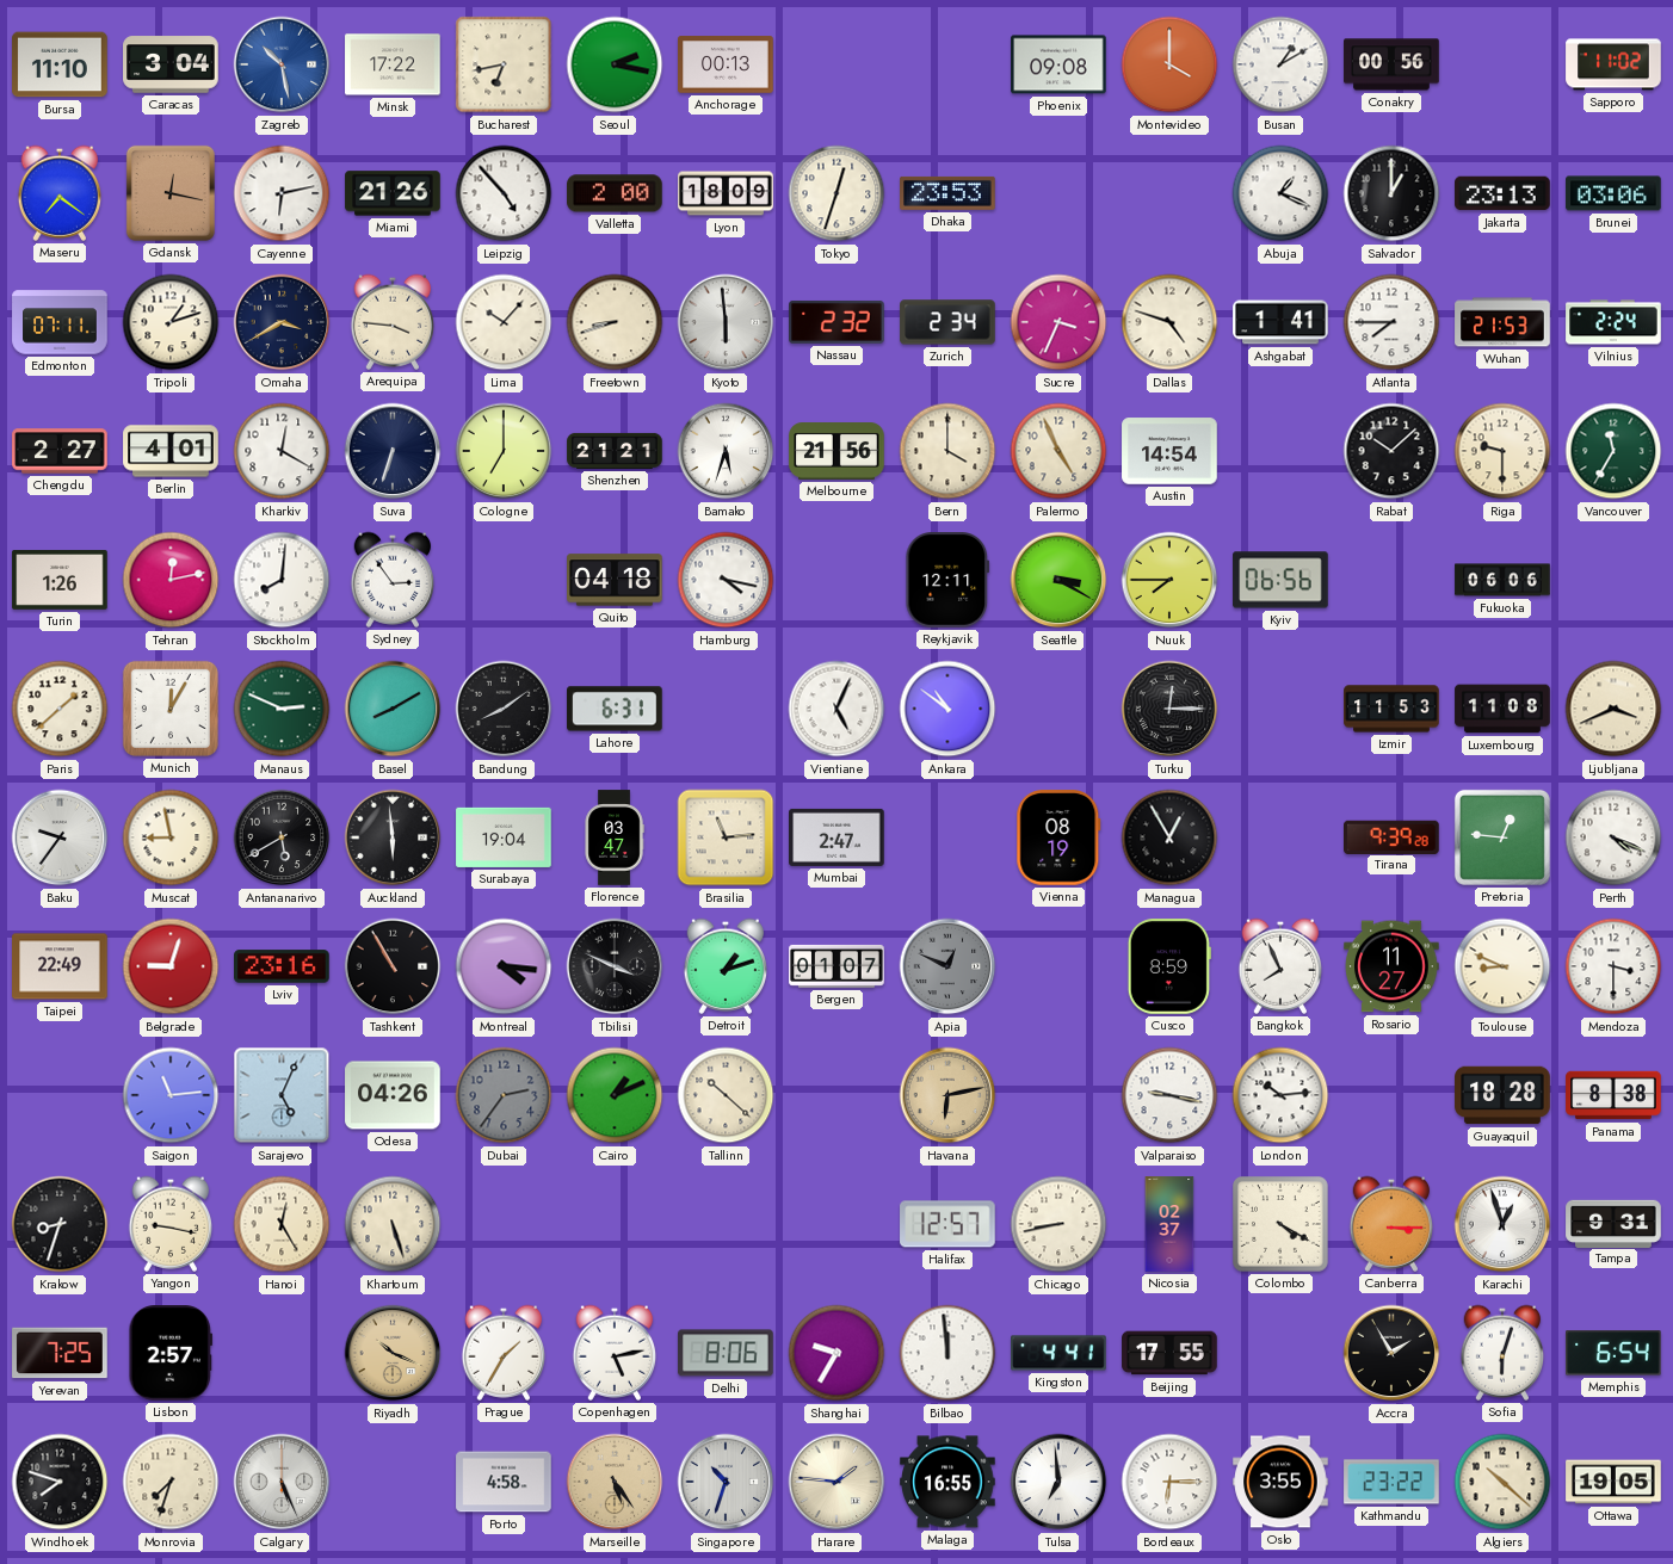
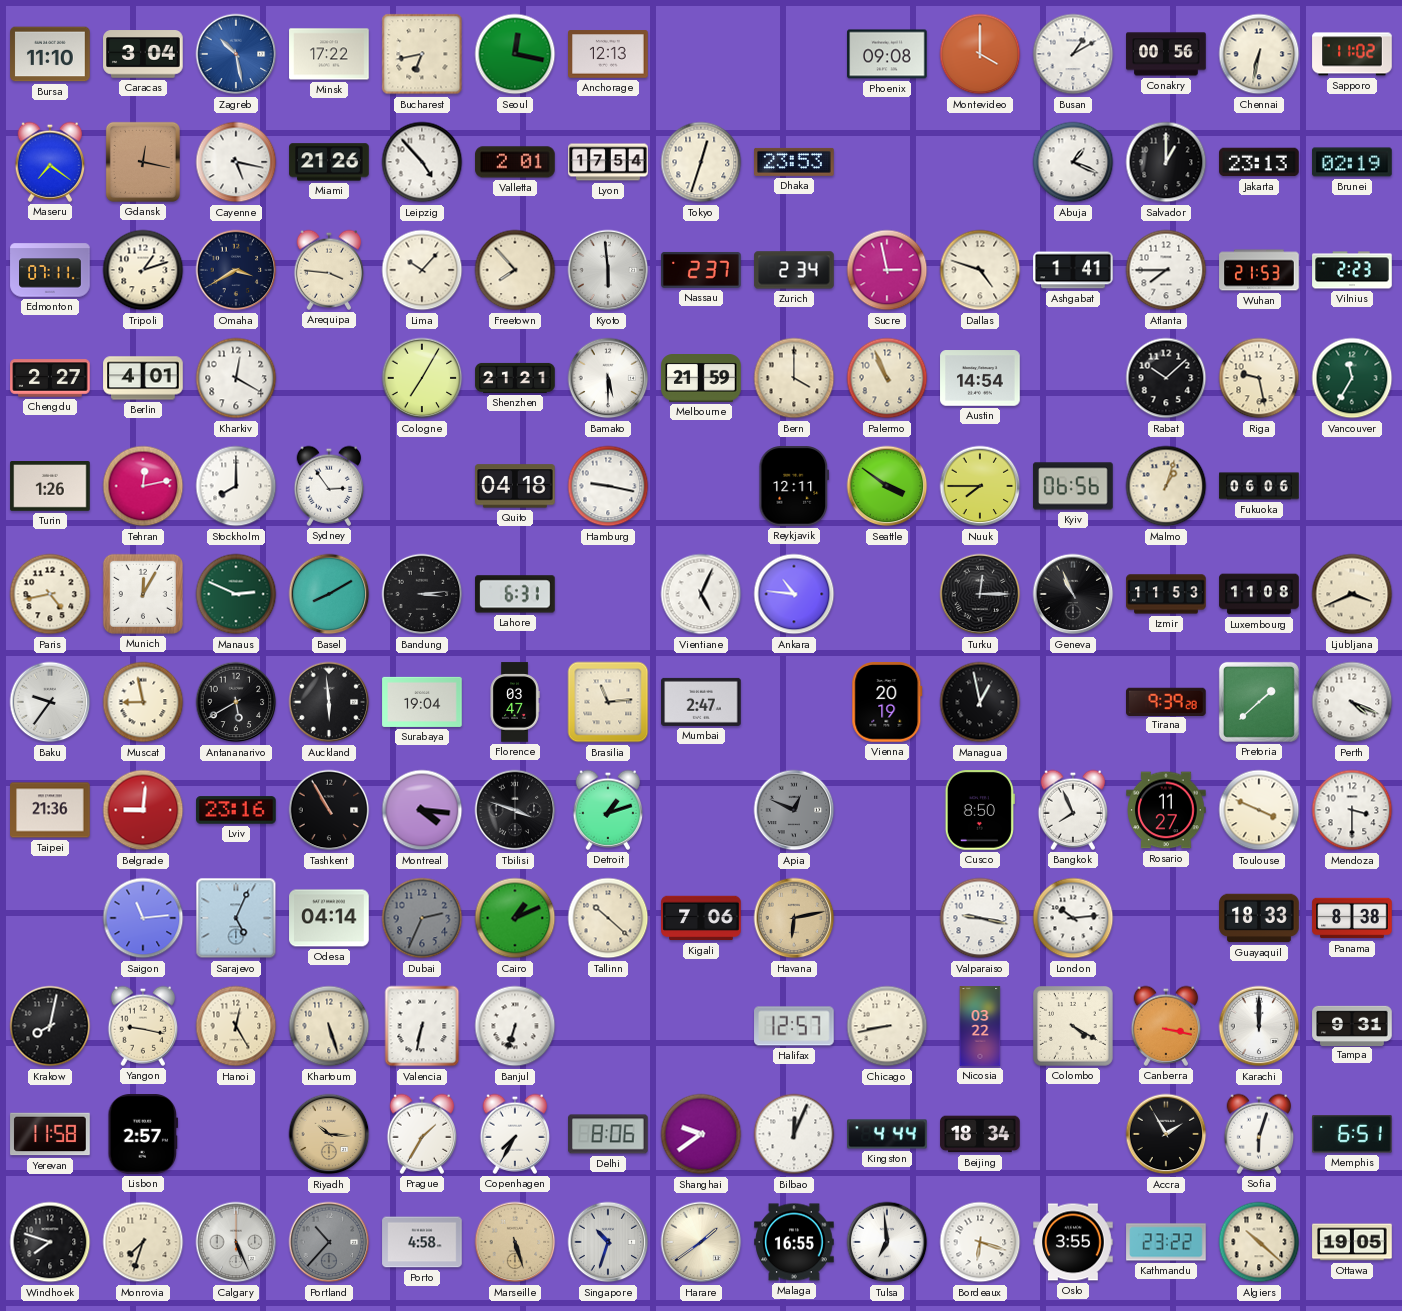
Seoul: 2:17 -> 12:17
Anchorage: 00:13 -> 12:13
Chennai: none -> 6:32
Cayenne: 6:13 -> 5:17
Valletta: 2:00 -> 2:01
Lyon: 18:09 -> 17:54
Brunei: 03:06 -> 02:19
Freetown: 8:42 -> 7:53
Nassau: 2:32 -> 2:37
Sucre: 3:34 -> 2:58
Vilnius: 2:24 -> 2:23
Suva: 6:33 -> none
Cologne: 7:00 -> 7:05
Bamako: 5:33 -> 5:30
Melbourne: 21:56 -> 21:59
Palermo: 4:56 -> 10:56
Riga: 9:30 -> 9:28
Stockholm: 8:01 -> 8:00
Hamburg: 4:17 -> 9:17
Seattle: 3:20 -> 3:51
Malmo: none -> 1:03
Paris: 1:38 -> 4:43
Bandung: 8:09 -> 3:14
Ankara: 10:51 -> 10:46
Geneva: none -> 10:56
Vienna: 08:19 -> 20:19
Managua: 12:55 -> 12:58
Pretoria: 12:46 -> 1:38
Taipei: 22:49 -> 21:36
Belgrade: 9:03 -> 9:01
Tbilisi: 3:49 -> 3:48
Bergen: 01:07 -> none
Cusco: 8:59 -> 8:50
Toulouse: 8:49 -> 3:49
Odesa: 04:26 -> 04:14
Dubai: 2:36 -> 2:34
Kigali: none -> 7:06
Guayaquil: 18:28 -> 18:33
Krakow: 8:33 -> 8:02
Valencia: none -> 6:32
Banjul: none -> 6:33
Nicosia: 02:37 -> 03:22
Canberra: 3:15 -> 3:17
Karachi: 12:57 -> 12:00
Yerevan: 7:25 -> 11:58
Riyadh: 10:19 -> 10:16
Copenhagen: 5:13 -> 7:35
Shanghai: 9:35 -> 9:39
Bilbao: 11:59 -> 12:04
Kingston: 4:41 -> 4:44
Beijing: 17:55 -> 18:34
Memphis: 6:54 -> 6:51
Portland: none -> 10:37
Marseille: 5:24 -> 5:27
Harare: 1:46 -> 1:39
Bordeaux: 6:15 -> 6:18
